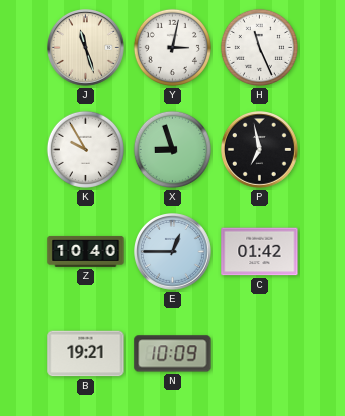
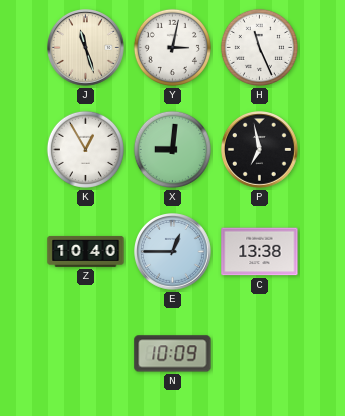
K: 9:55 -> 12:55
X: 8:57 -> 9:01
C: 01:42 -> 13:38
B: 19:21 -> none
